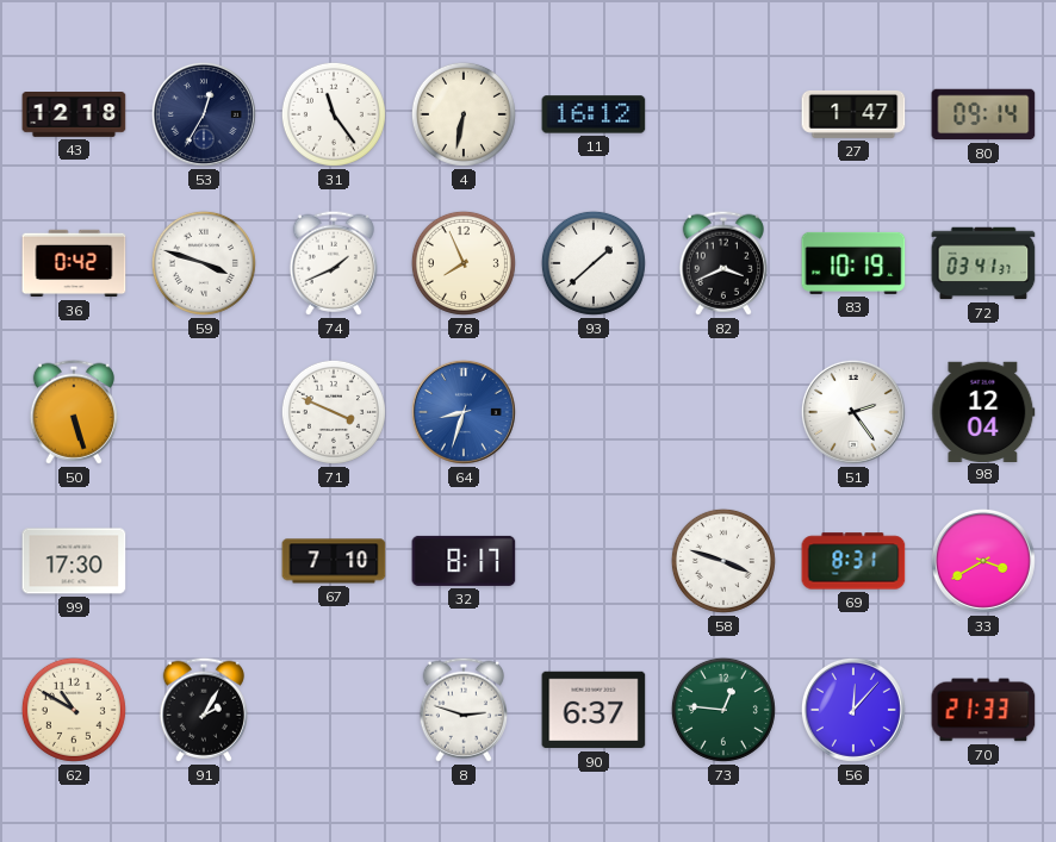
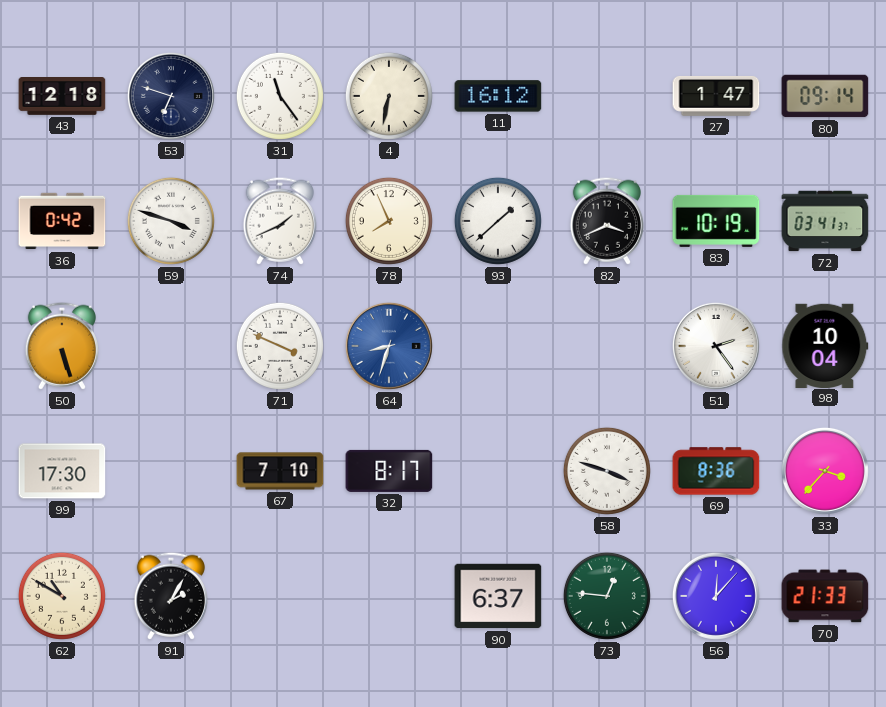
53: 12:35 -> 6:48
98: 12:04 -> 10:04
69: 8:31 -> 8:36
33: 3:40 -> 3:37
8: 2:48 -> none
